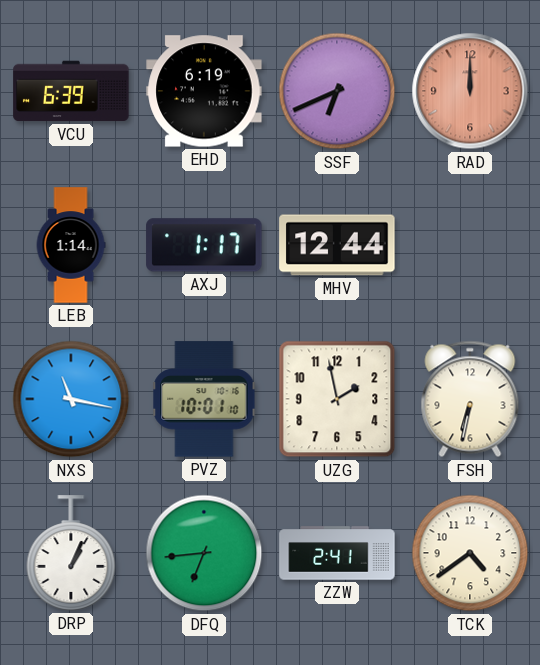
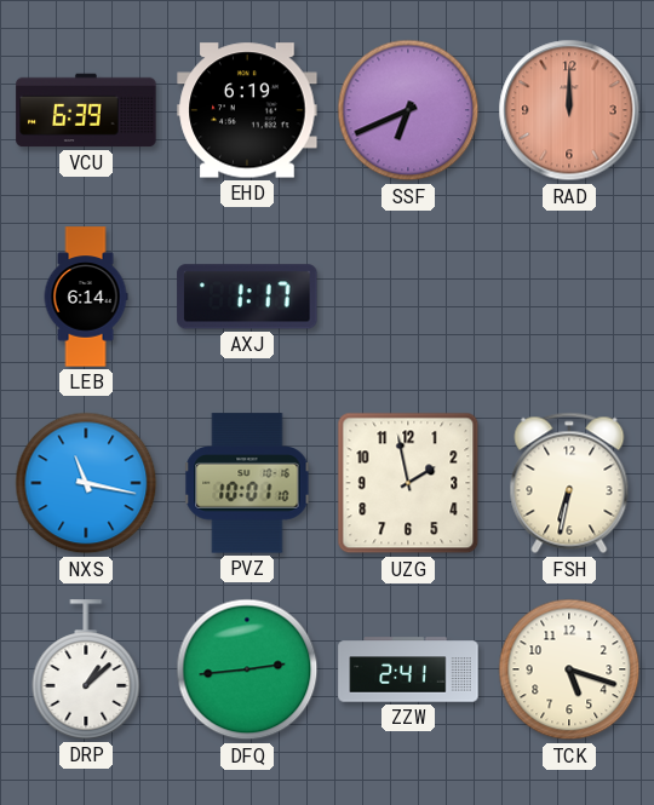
LEB: 1:14 -> 6:14
MHV: 12:44 -> none
DRP: 1:04 -> 1:08
DFQ: 6:44 -> 2:44
TCK: 4:39 -> 5:18
